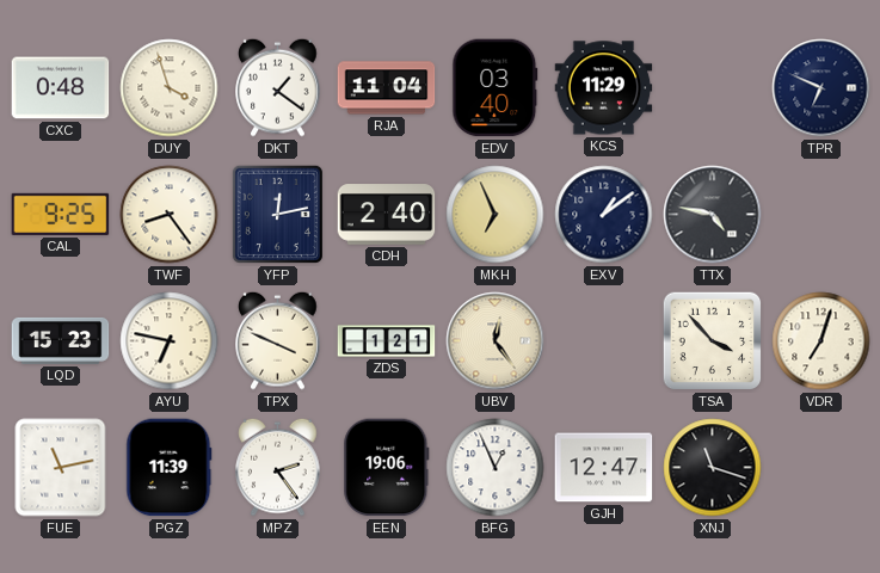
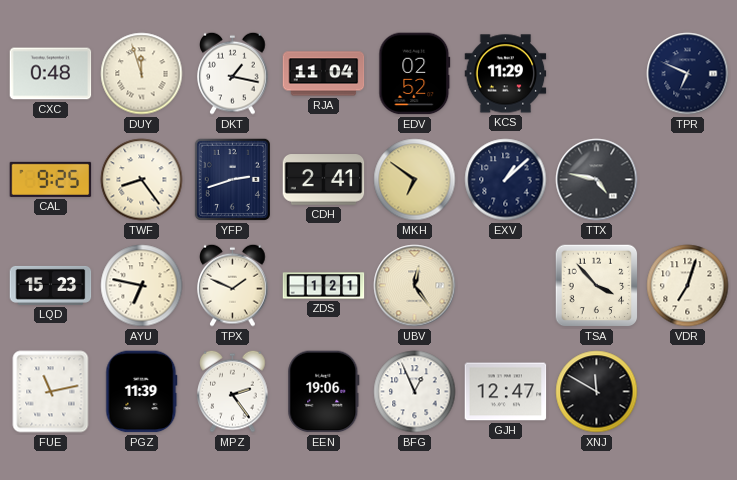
DUY: 3:57 -> 11:57
DKT: 1:21 -> 1:17
EDV: 03:40 -> 02:52
YFP: 12:13 -> 2:42
CDH: 2:40 -> 2:41
MKH: 6:56 -> 6:51
EXV: 1:09 -> 1:08
TPX: 3:49 -> 1:49
XNJ: 11:18 -> 11:50
